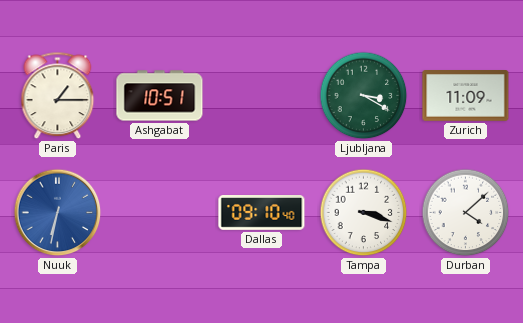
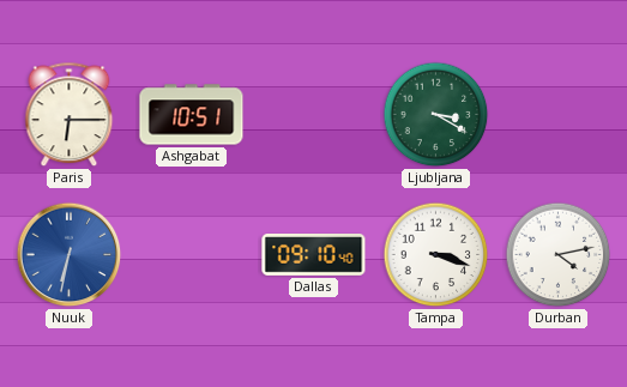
Paris: 1:15 -> 6:15
Zurich: 11:09 -> none
Durban: 4:08 -> 4:13
